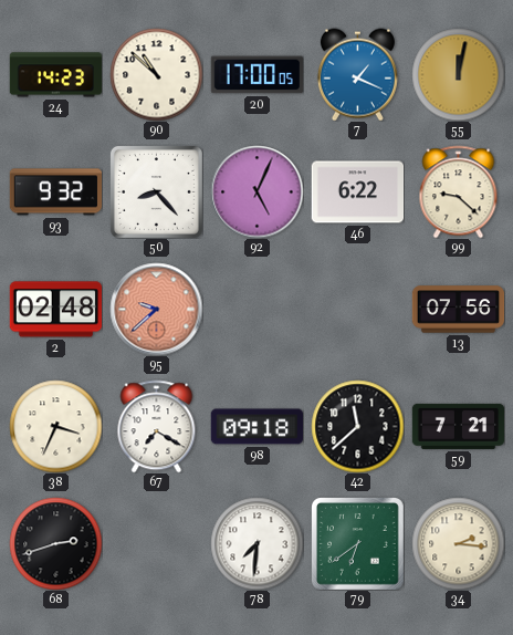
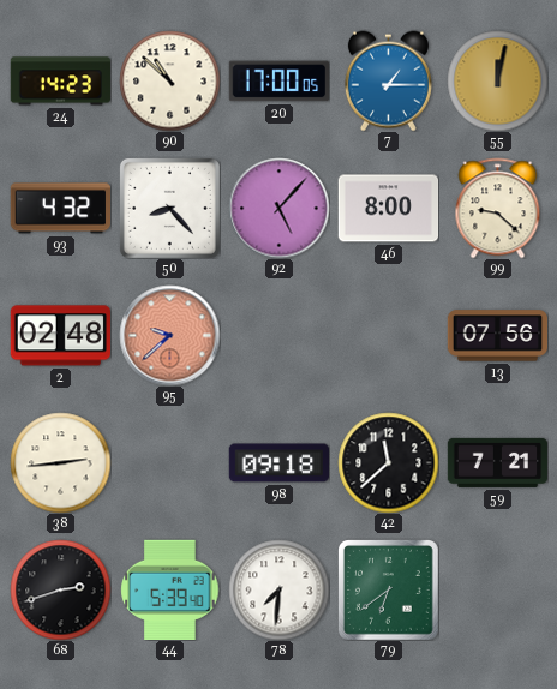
7: 1:19 -> 1:15
93: 9:32 -> 4:32
92: 5:04 -> 5:07
46: 6:22 -> 8:00
38: 3:34 -> 2:44
67: 7:20 -> none
44: none -> 5:39
34: 2:16 -> none
